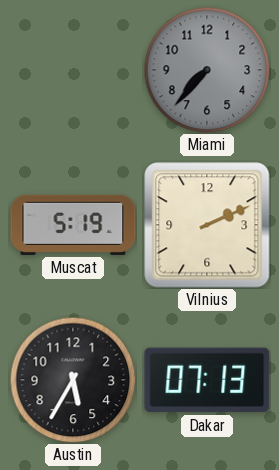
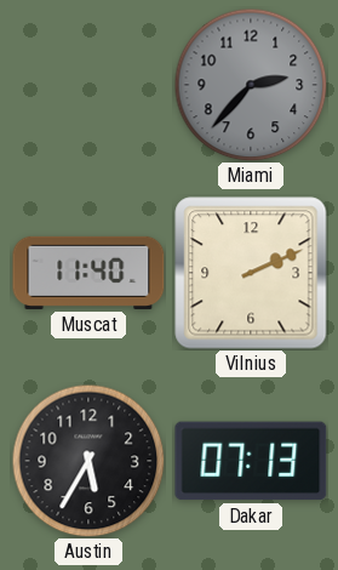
Miami: 7:37 -> 2:37
Muscat: 5:19 -> 11:40
